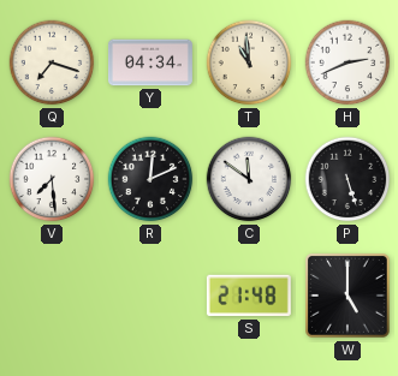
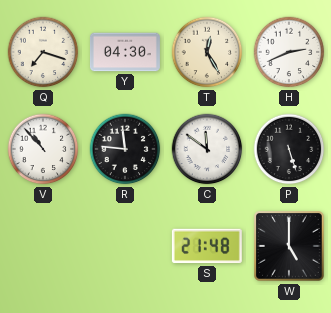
Y: 04:34 -> 04:30
T: 10:59 -> 12:25
V: 7:29 -> 10:53
R: 12:11 -> 11:46
